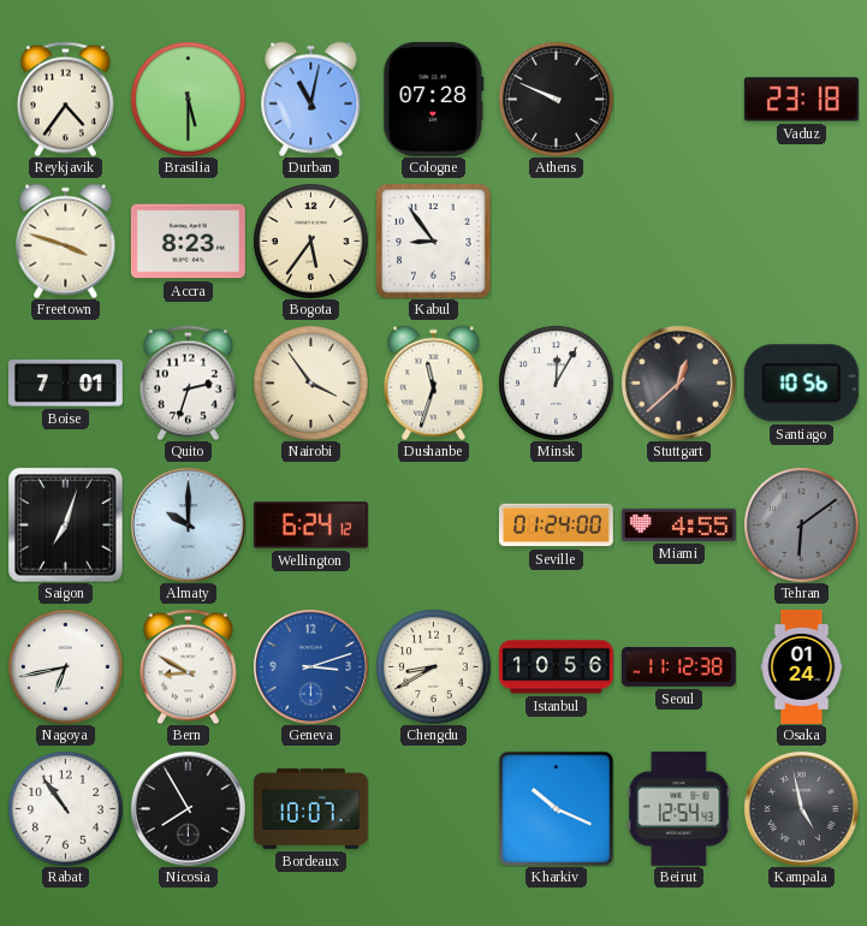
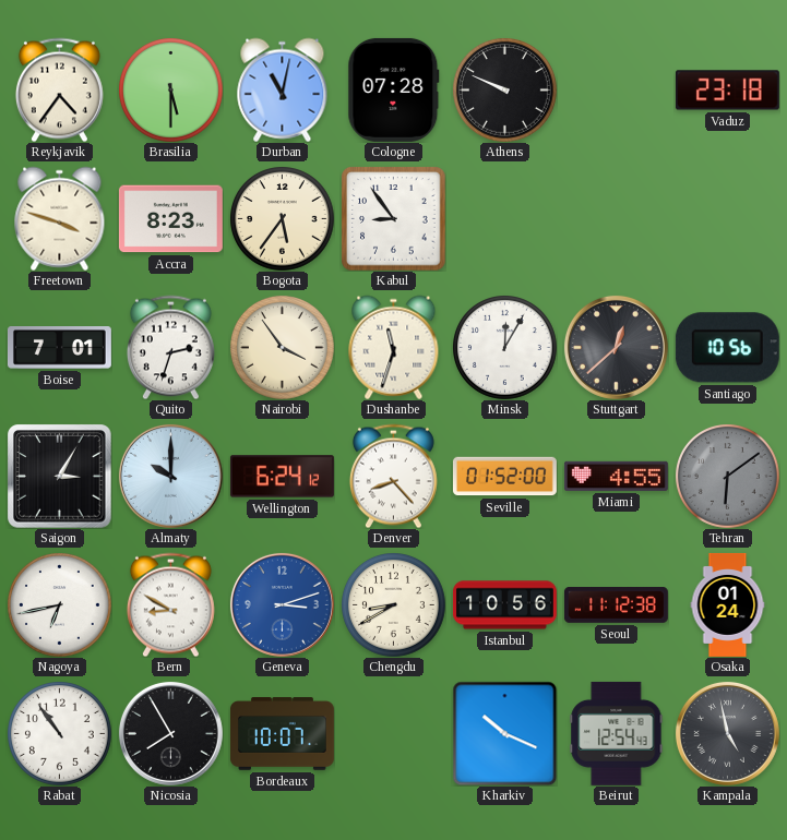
Saigon: 7:03 -> 3:05
Denver: none -> 8:23
Seville: 01:24 -> 01:52
